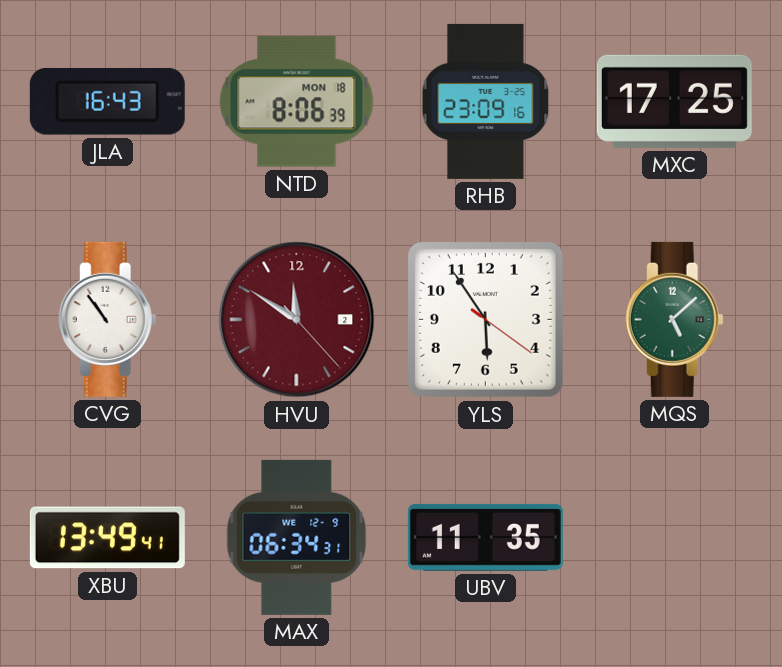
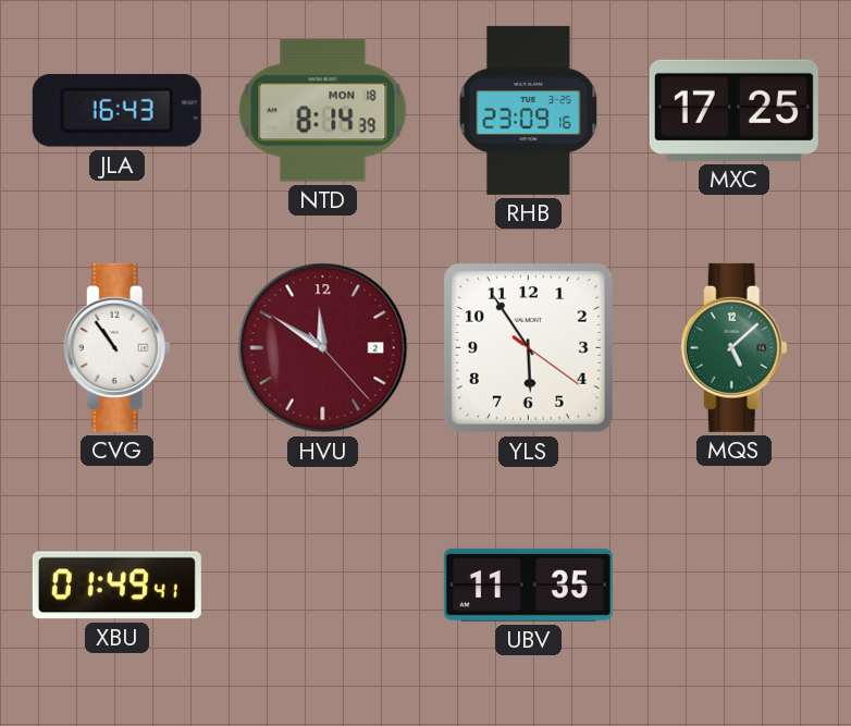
NTD: 8:06 -> 8:14
XBU: 13:49 -> 01:49
MAX: 06:34 -> none
